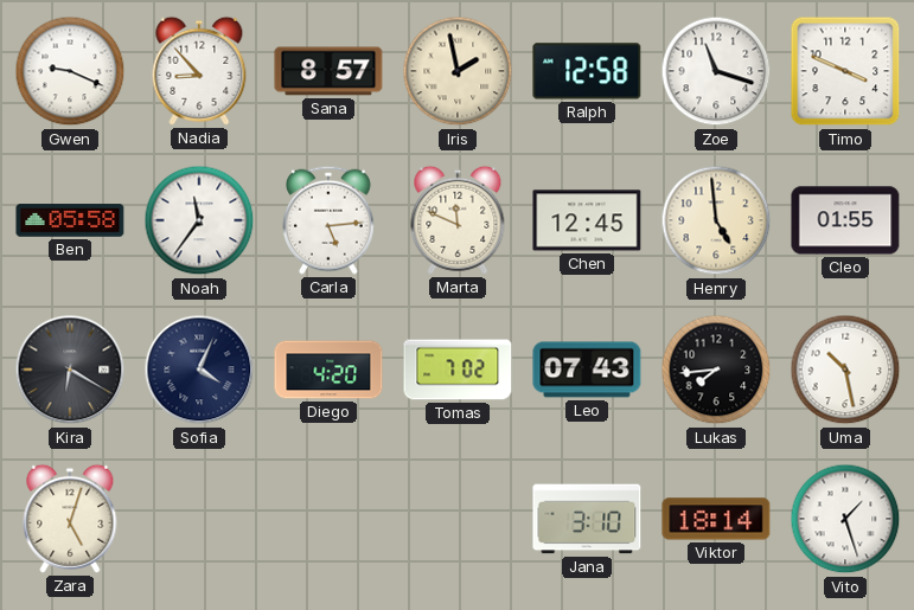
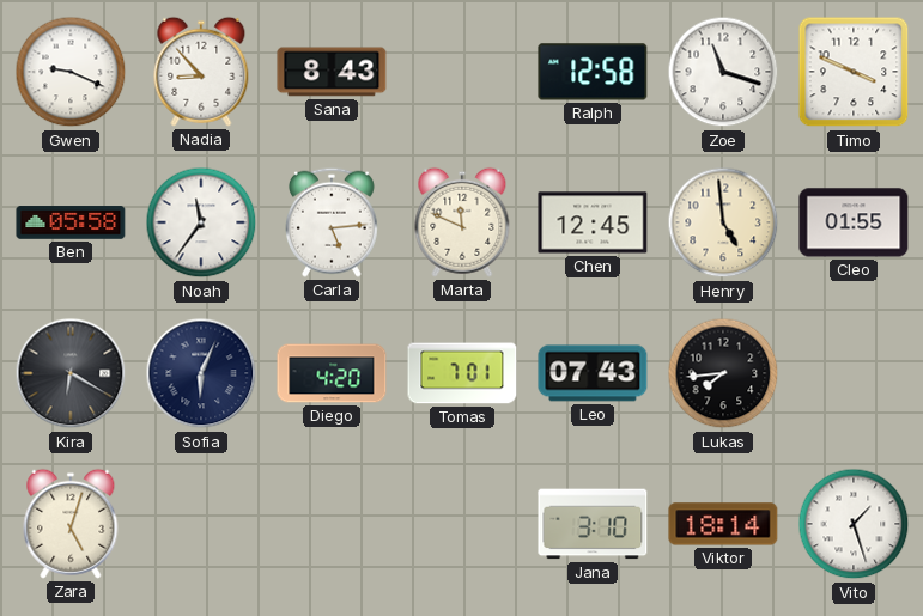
Sana: 8:57 -> 8:43
Iris: 1:58 -> none
Sofia: 4:04 -> 6:04
Tomas: 7:02 -> 7:01
Uma: 10:28 -> none
